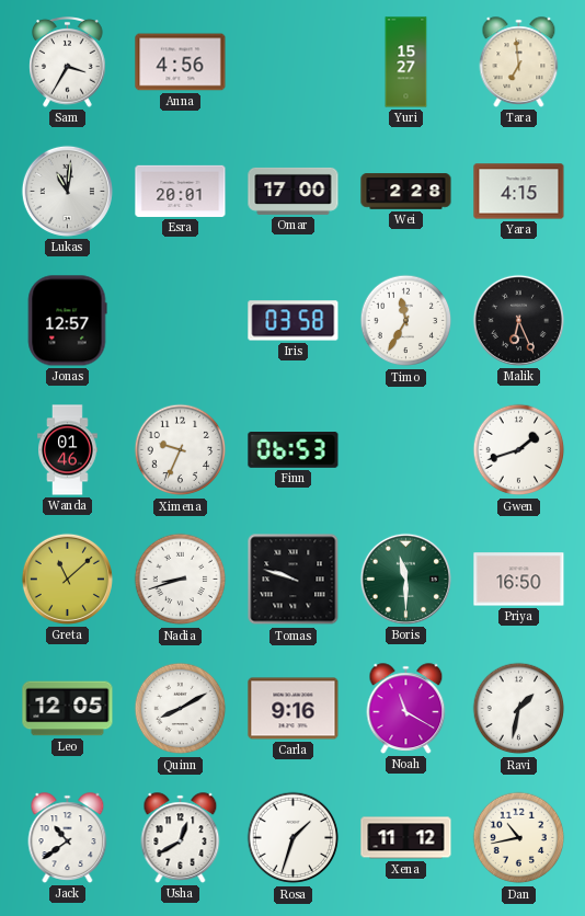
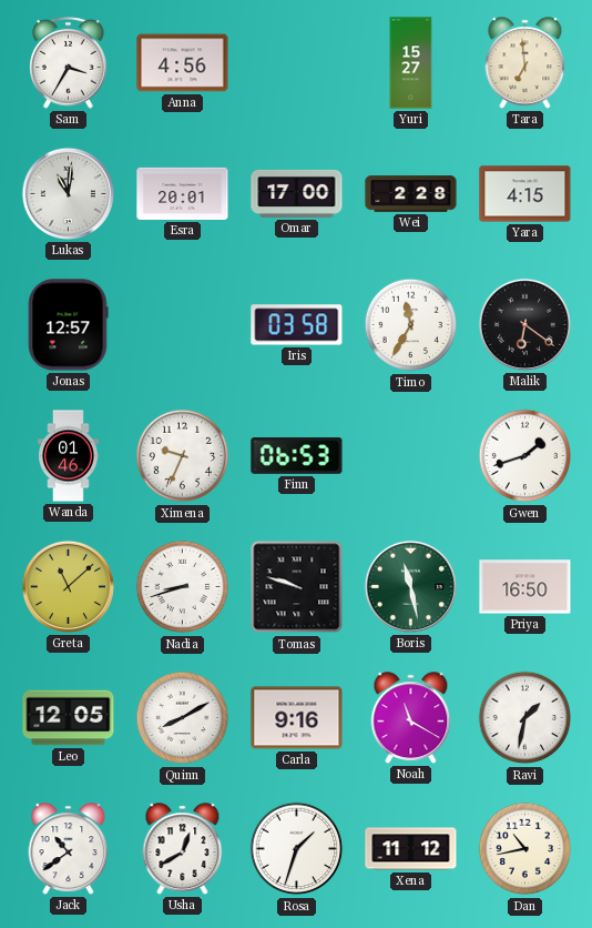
Malik: 6:26 -> 6:21
Boris: 11:30 -> 11:28
